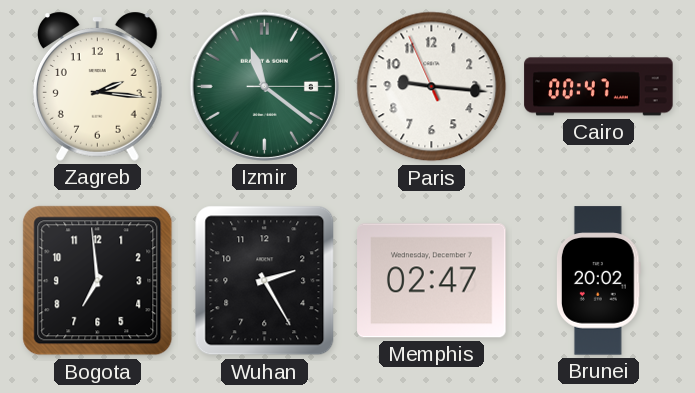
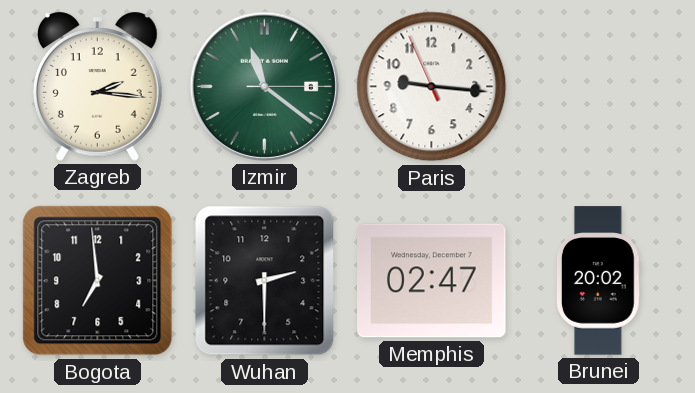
Cairo: 00:47 -> none
Wuhan: 2:25 -> 2:30
